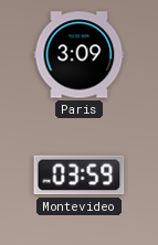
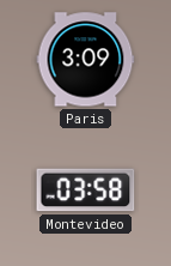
Montevideo: 03:59 -> 03:58
